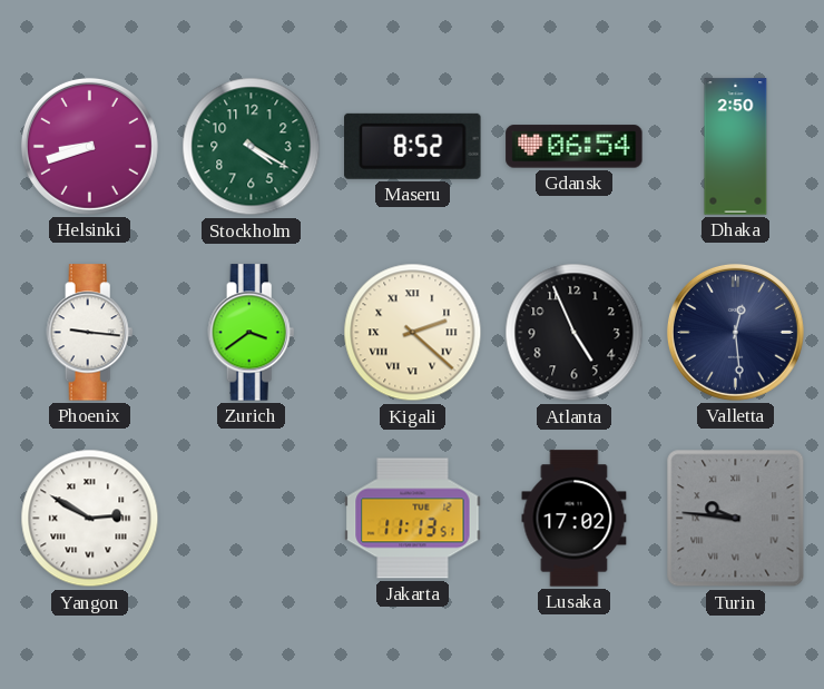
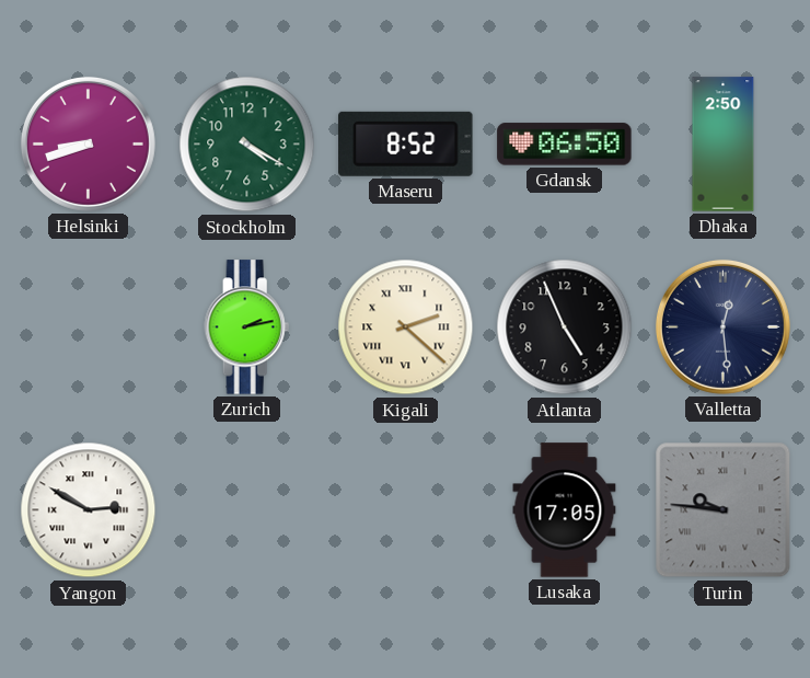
Gdansk: 06:54 -> 06:50
Phoenix: 9:16 -> none
Zurich: 3:39 -> 2:13
Jakarta: 11:13 -> none
Lusaka: 17:02 -> 17:05
